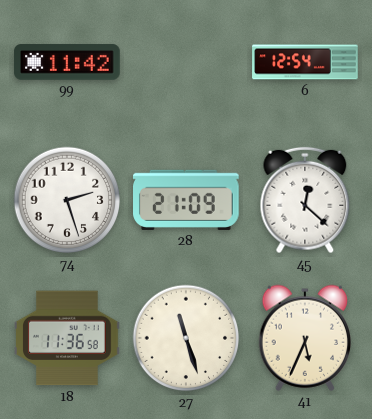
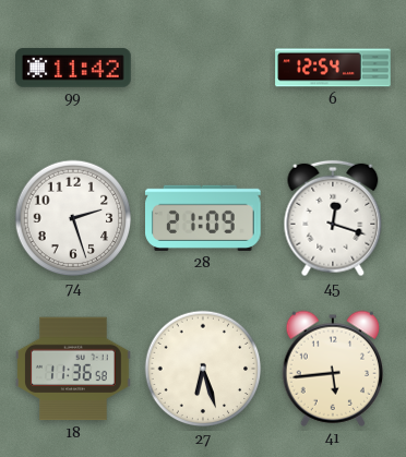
45: 12:22 -> 12:18
27: 11:27 -> 6:27
41: 5:34 -> 5:44
